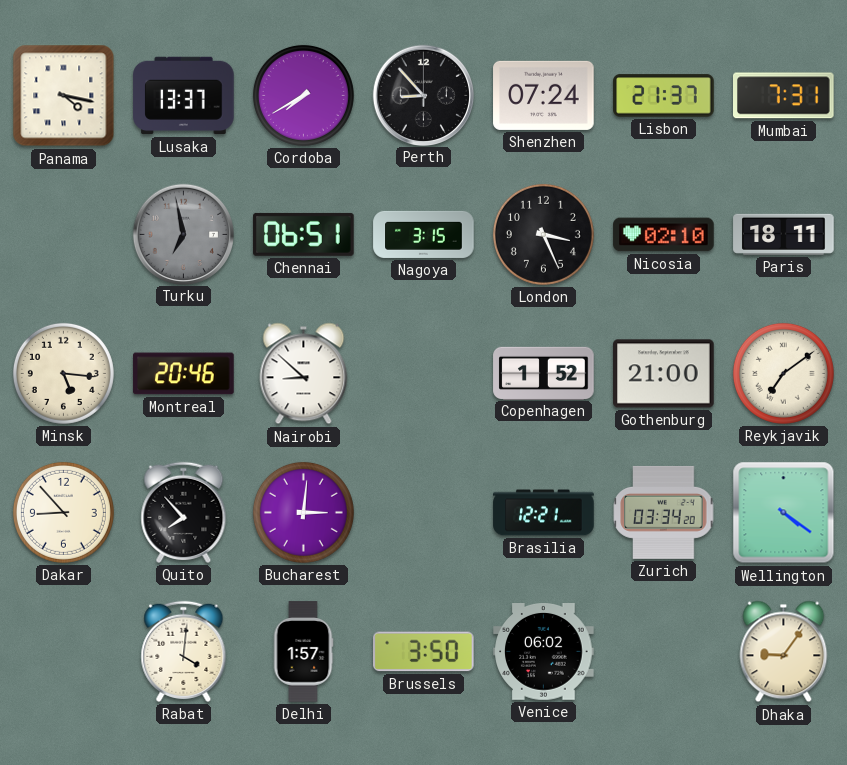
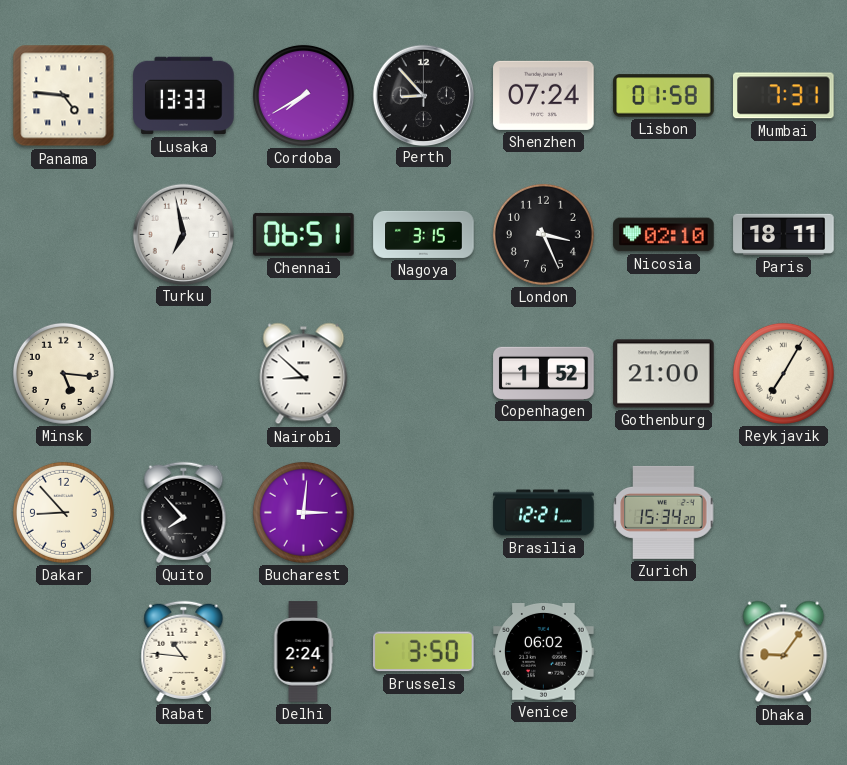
Panama: 4:17 -> 4:46
Lusaka: 13:37 -> 13:33
Lisbon: 21:37 -> 01:58
Turku dial: grey -> white
Montreal: 20:46 -> none
Reykjavik: 7:09 -> 7:05
Zurich: 03:34 -> 15:34
Wellington: 4:21 -> none
Rabat: 4:01 -> 10:46
Delhi: 1:57 -> 2:24
